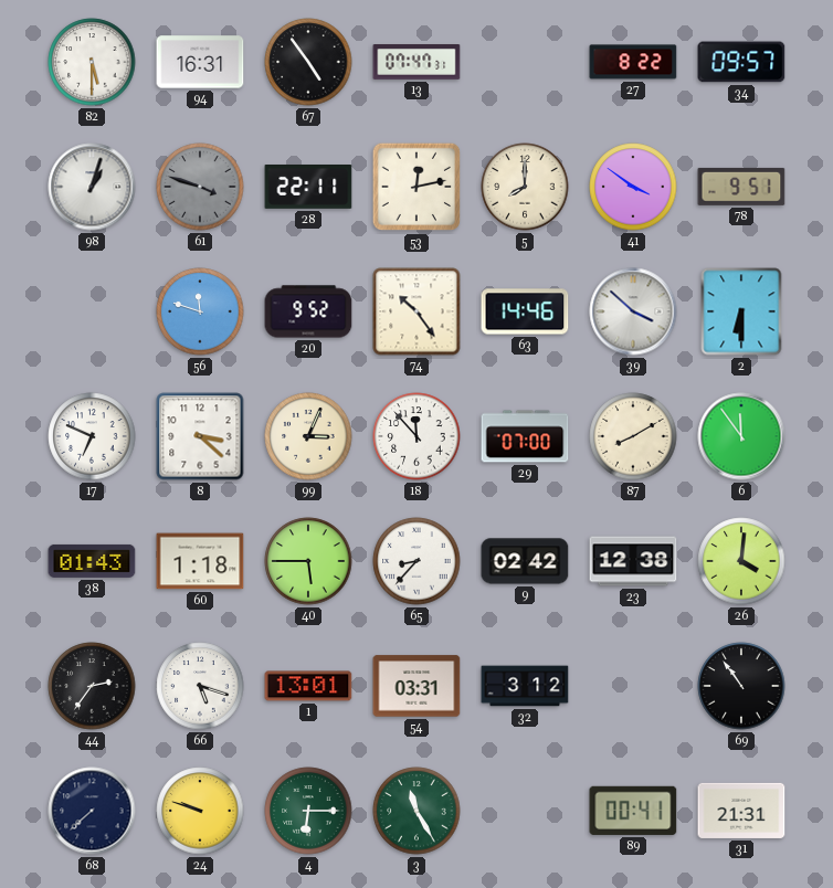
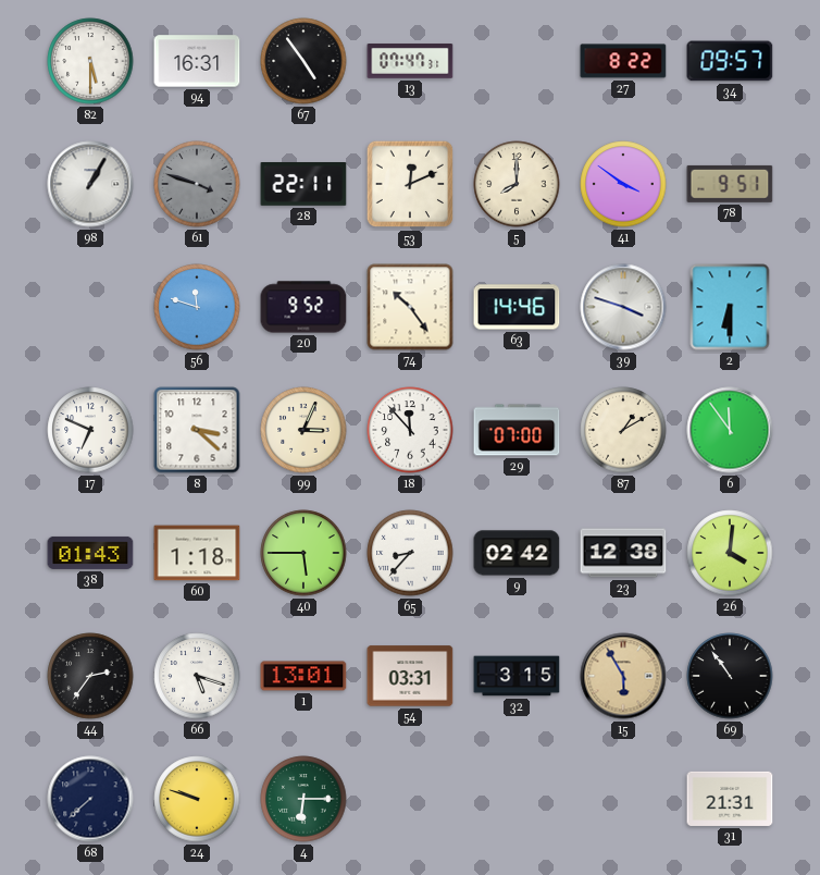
98: 1:03 -> 1:05
53: 12:13 -> 12:11
39: 3:52 -> 3:48
87: 8:10 -> 1:10
32: 3:12 -> 3:15
15: none -> 5:55
3: 11:25 -> none
89: 00:41 -> none
